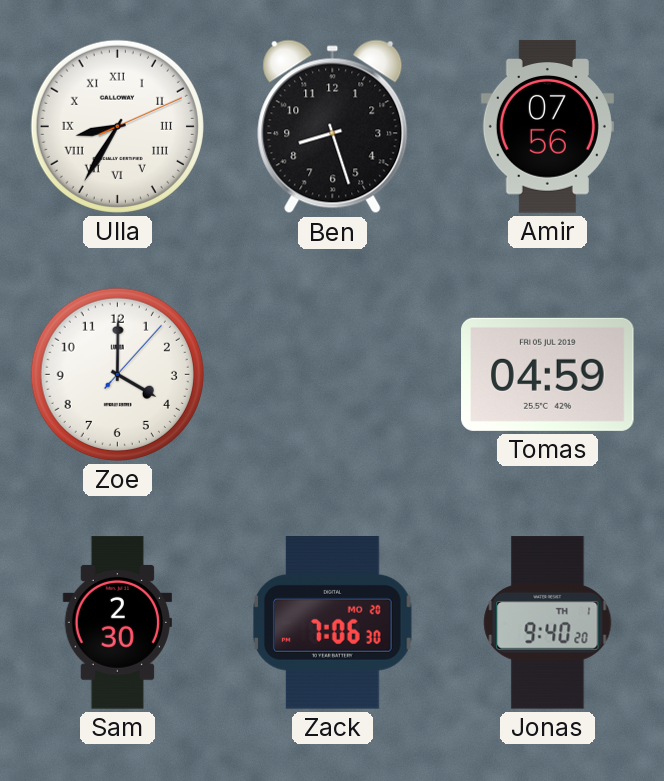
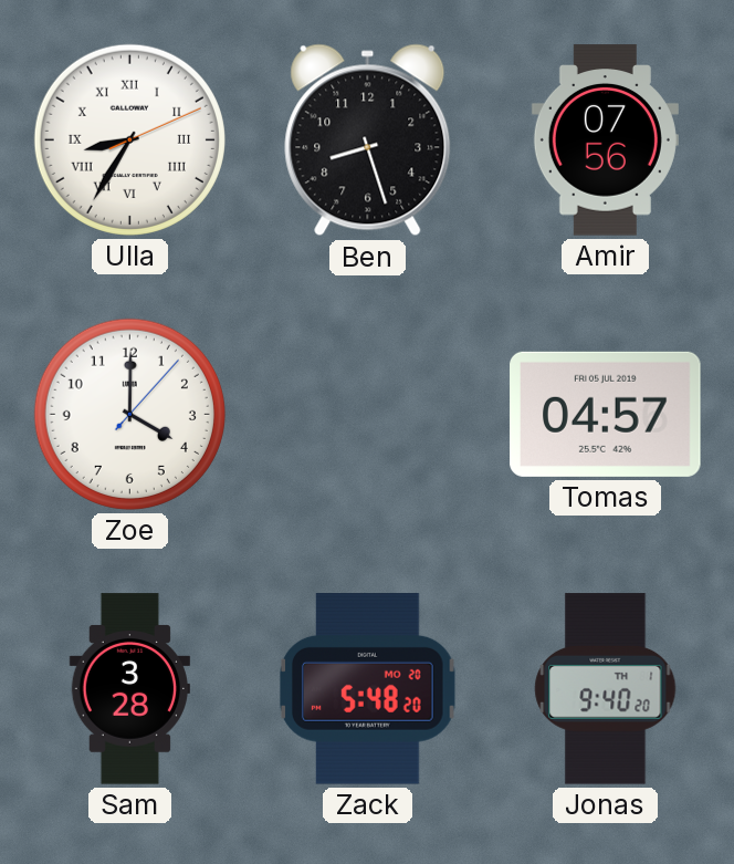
Tomas: 04:59 -> 04:57
Sam: 2:30 -> 3:28
Zack: 7:06 -> 5:48
